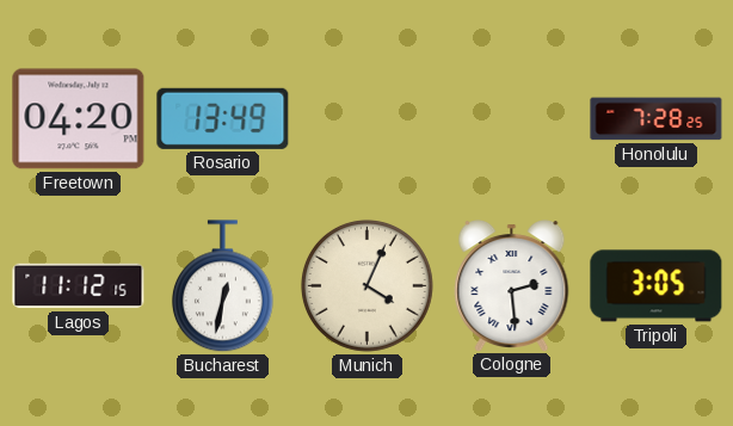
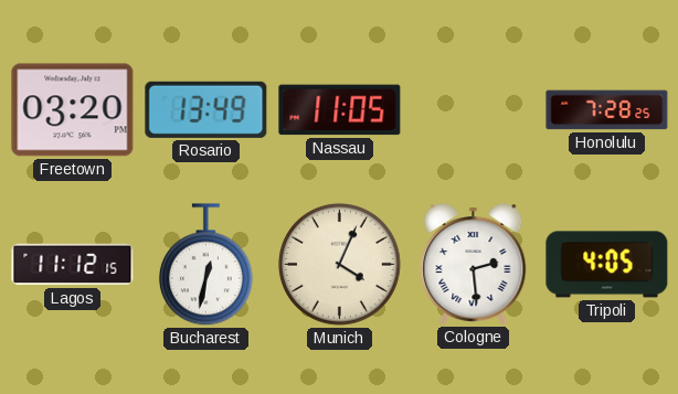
Freetown: 04:20 -> 03:20
Nassau: none -> 11:05
Tripoli: 3:05 -> 4:05
